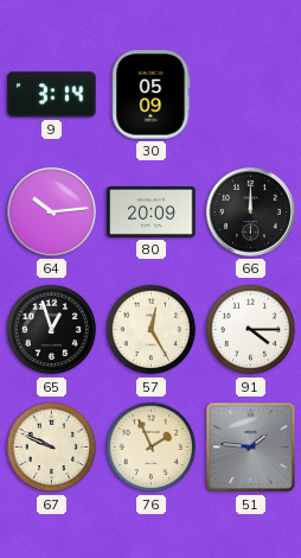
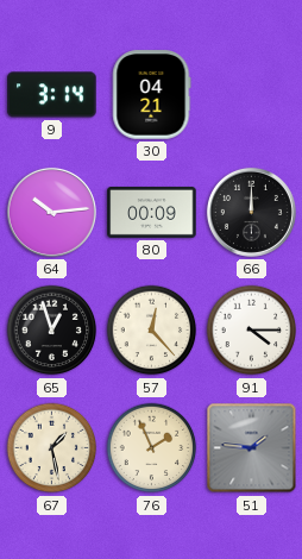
30: 05:09 -> 04:21
80: 20:09 -> 00:09
57: 12:25 -> 12:23
67: 9:49 -> 1:28
